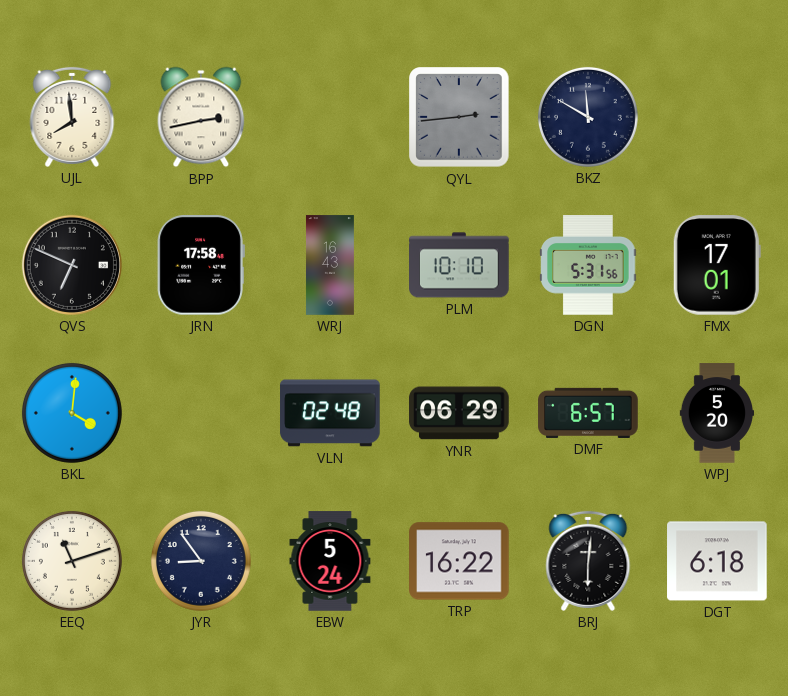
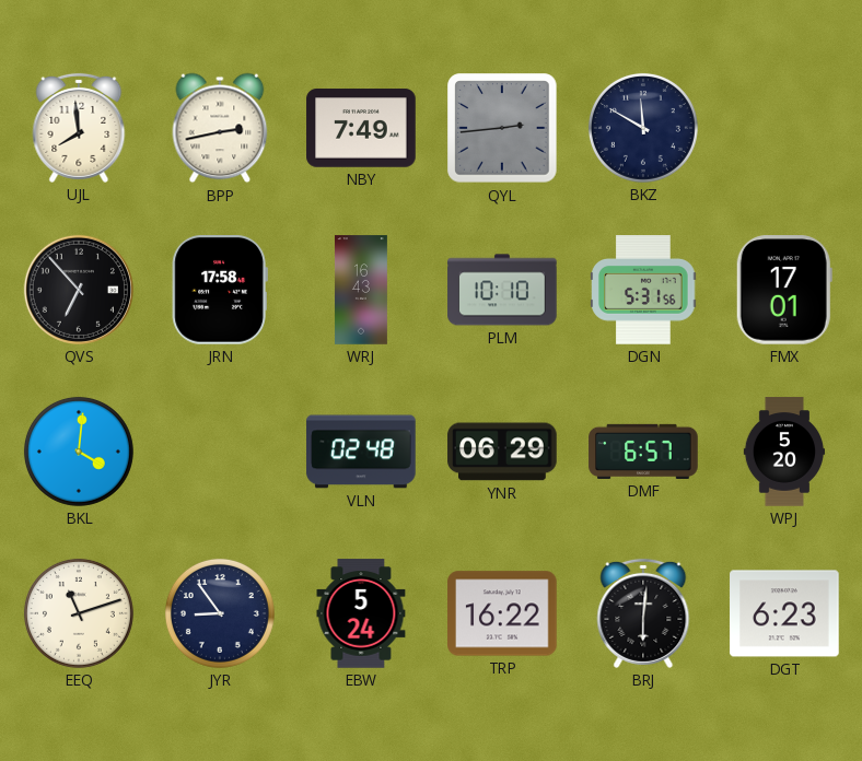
NBY: none -> 7:49
QVS: 6:49 -> 6:53
DGT: 6:18 -> 6:23
